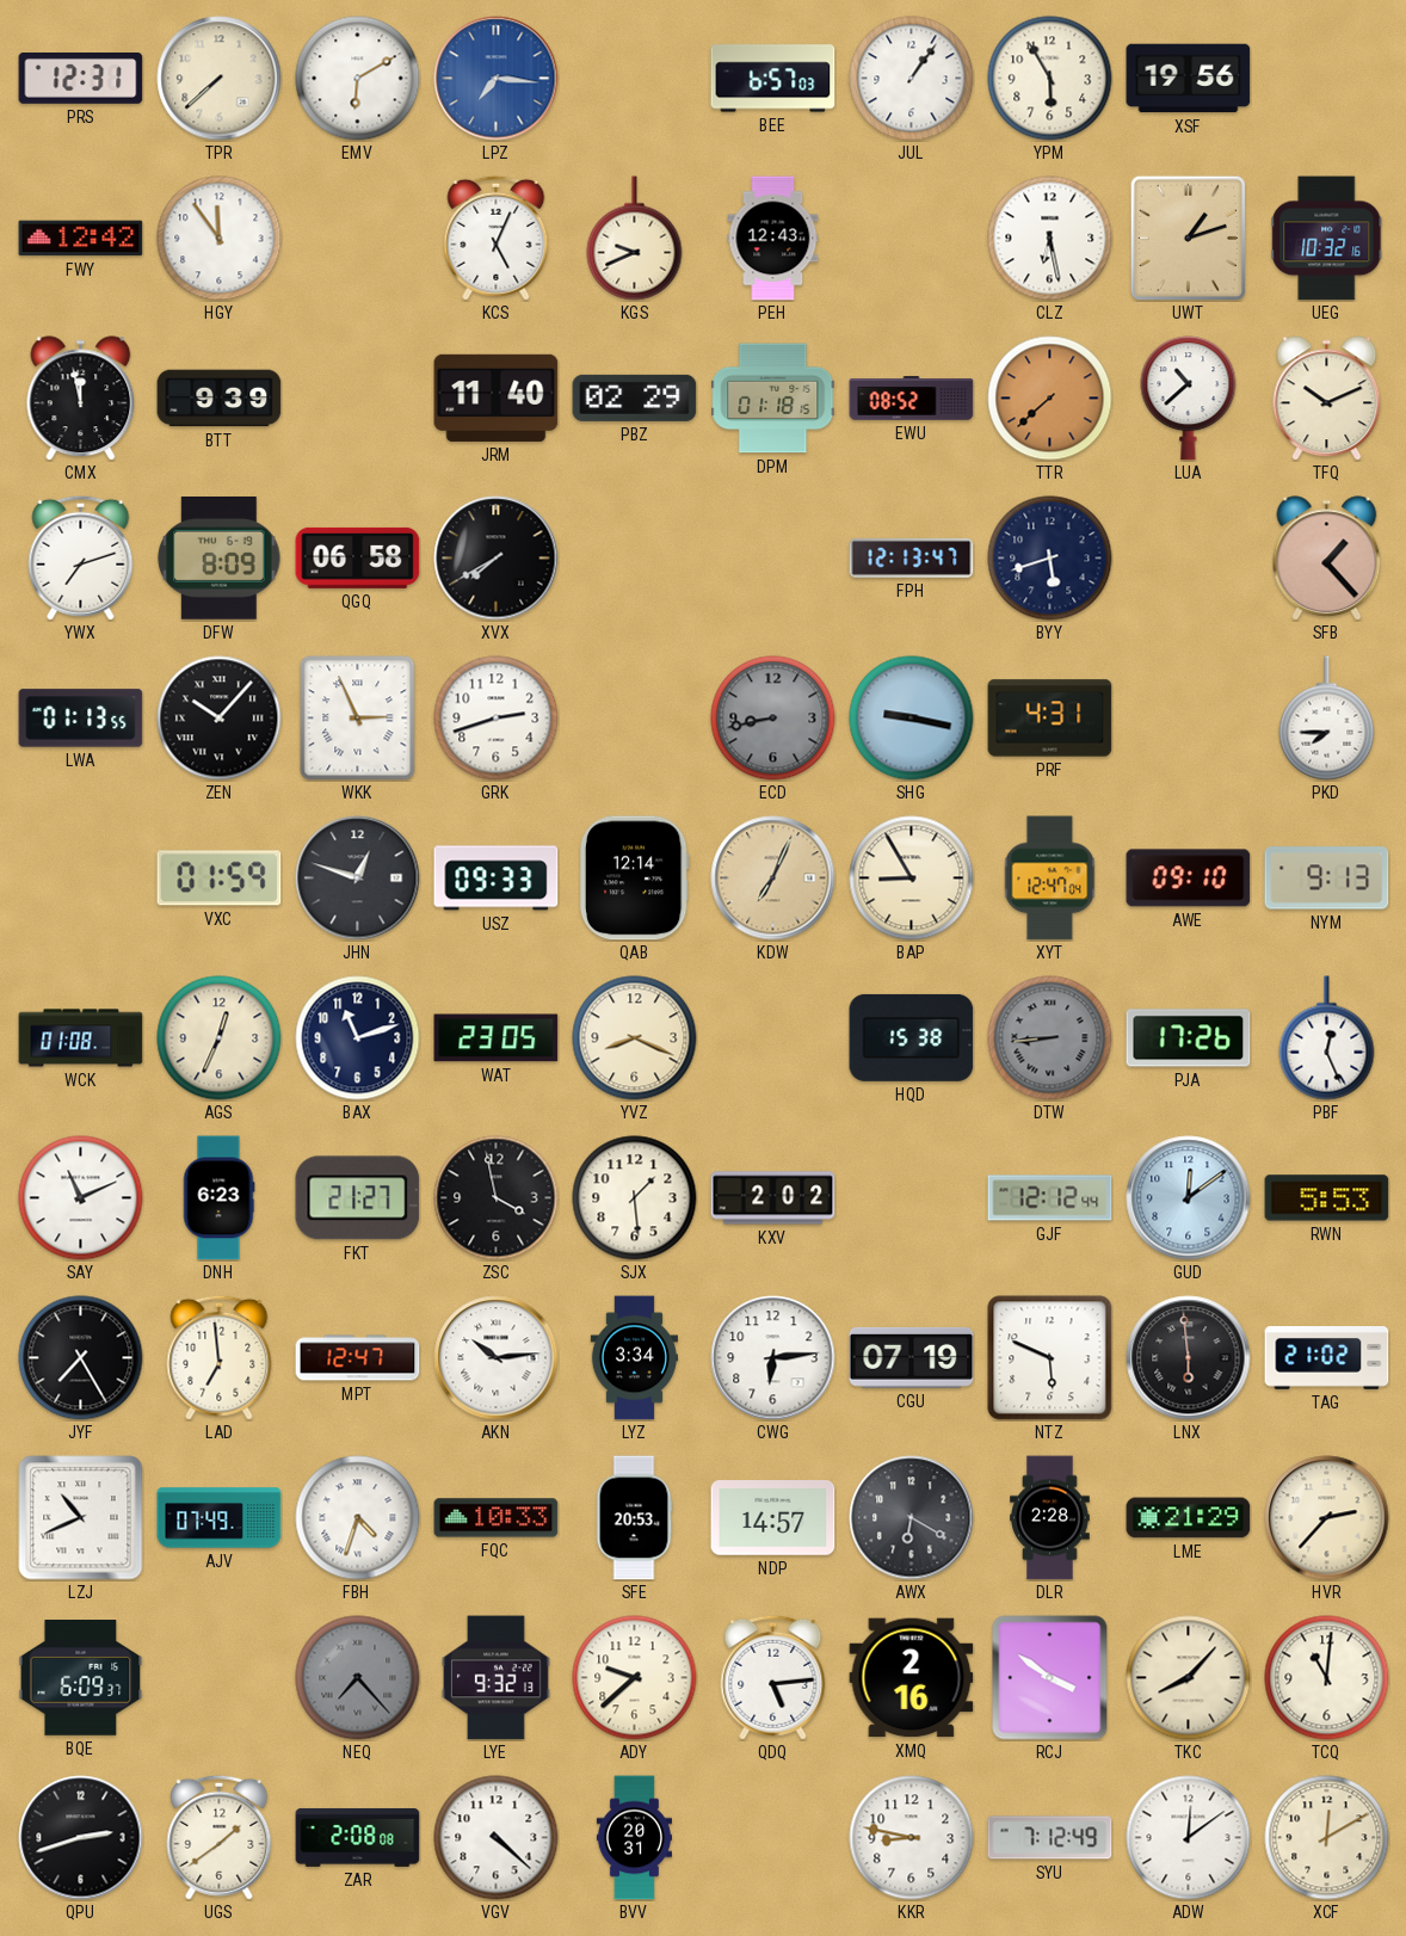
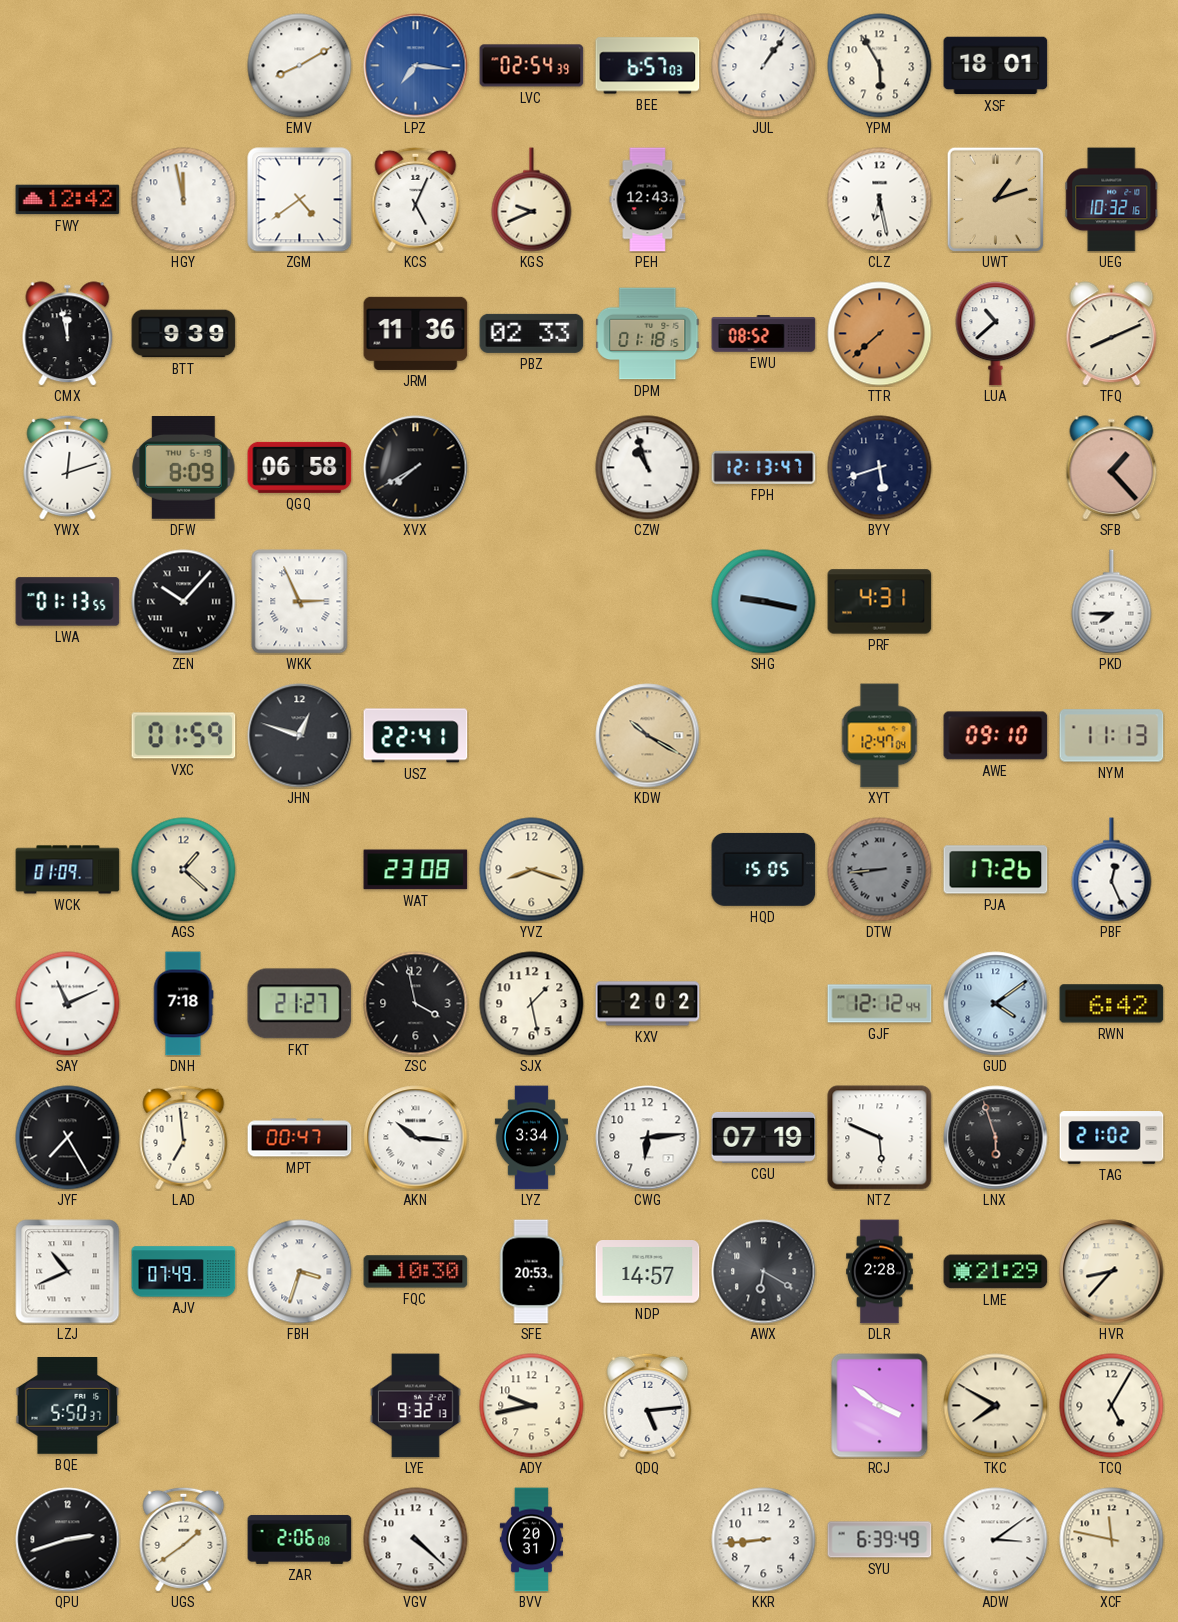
PRS: 12:31 -> none
TPR: 7:38 -> none
EMV: 6:10 -> 8:10
LVC: none -> 02:54
XSF: 19:56 -> 18:01
HGY: 11:54 -> 11:58
ZGM: none -> 4:39
JRM: 11:40 -> 11:36
PBZ: 02:29 -> 02:33
TFQ: 10:11 -> 8:11
YWX: 7:12 -> 12:12
CZW: none -> 10:57
GRK: 2:42 -> none
ECD: 8:43 -> none
USZ: 09:33 -> 22:41
QAB: 12:14 -> none
KDW: 7:04 -> 10:20
BAP: 8:55 -> none
NYM: 9:13 -> 11:13
WCK: 01:08 -> 01:09
AGS: 12:34 -> 1:22
BAX: 11:12 -> none
WAT: 23:05 -> 23:08
YVZ: 8:19 -> 8:18
HQD: 15:38 -> 15:05
DNH: 6:23 -> 7:18
SJX: 1:29 -> 1:28
GUD: 12:09 -> 4:09
RWN: 5:53 -> 6:42
MPT: 12:47 -> 00:47
AKN: 10:14 -> 10:16
LNX: 5:59 -> 5:57
FBH: 4:33 -> 3:33
FQC: 10:33 -> 10:30
HVR: 2:37 -> 8:37
BQE: 6:09 -> 5:50
NEQ: 7:23 -> none
ADY: 9:38 -> 9:43
XMQ: 2:16 -> none
TKC: 8:07 -> 7:50
TCQ: 11:01 -> 5:05
ZAR: 2:08 -> 2:06
KKR: 8:47 -> 8:44
SYU: 7:12 -> 6:39
ADW: 12:09 -> 3:09
XCF: 12:10 -> 11:47
